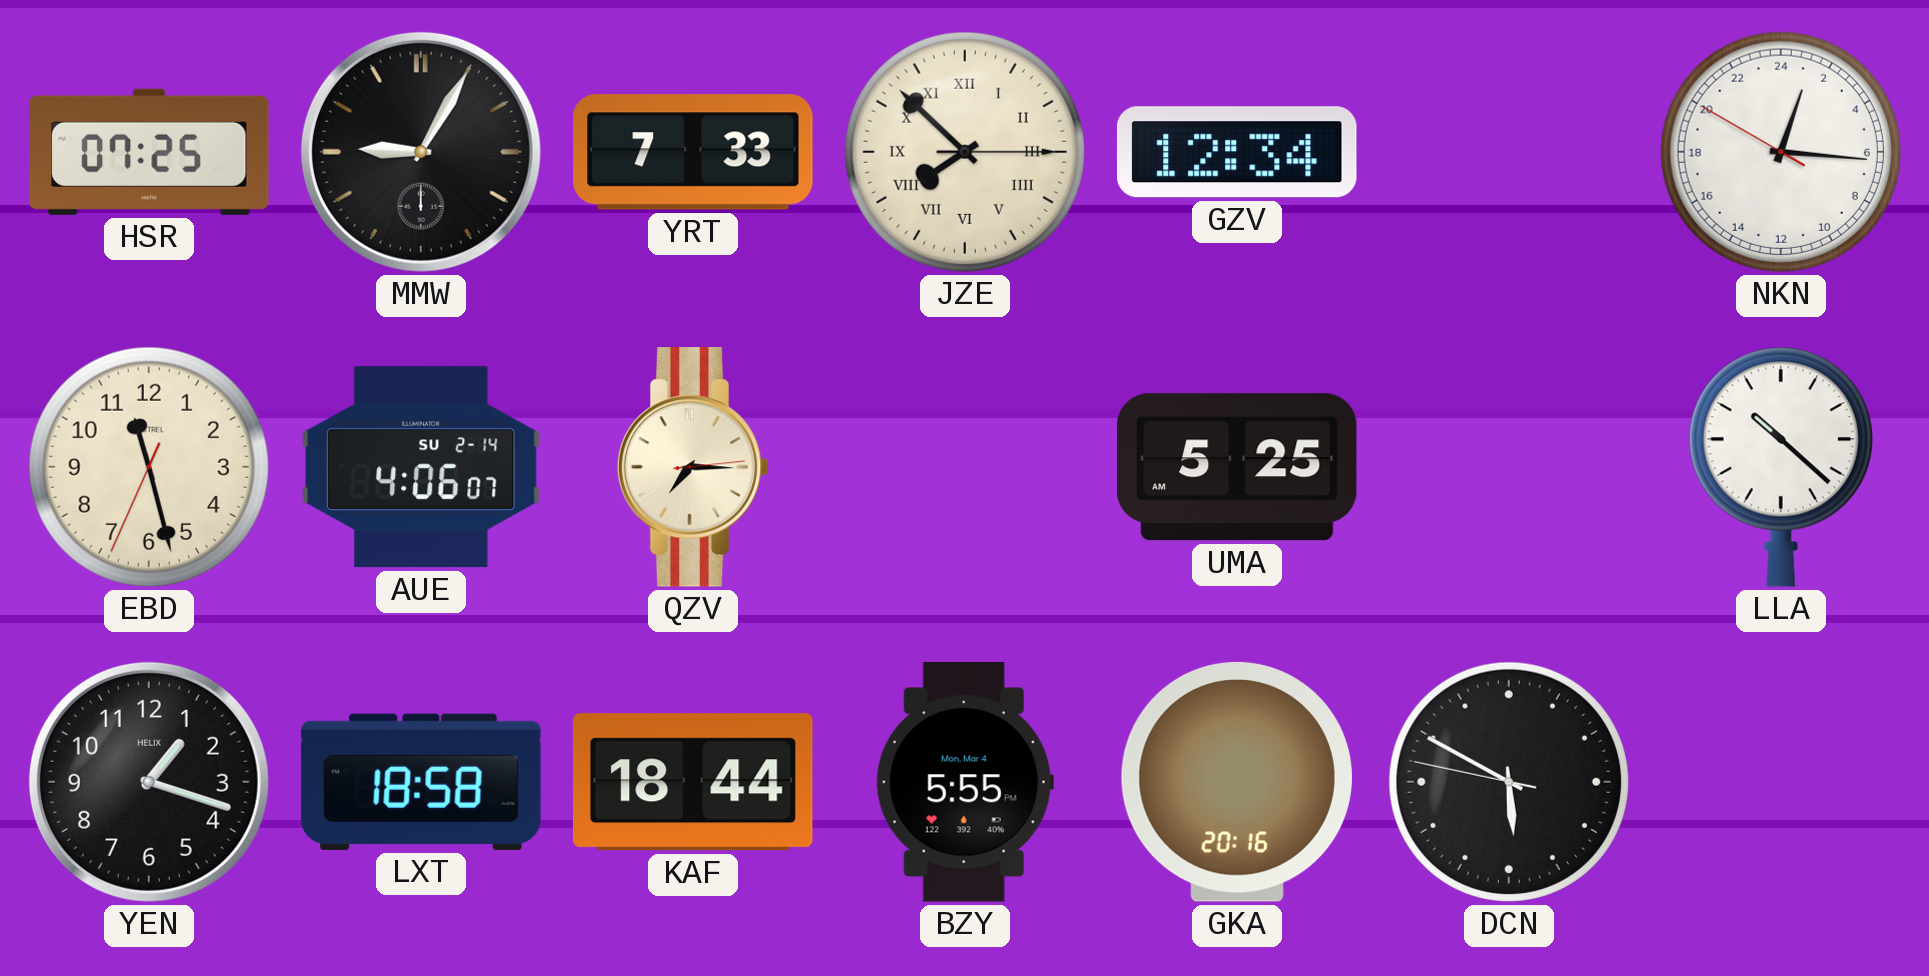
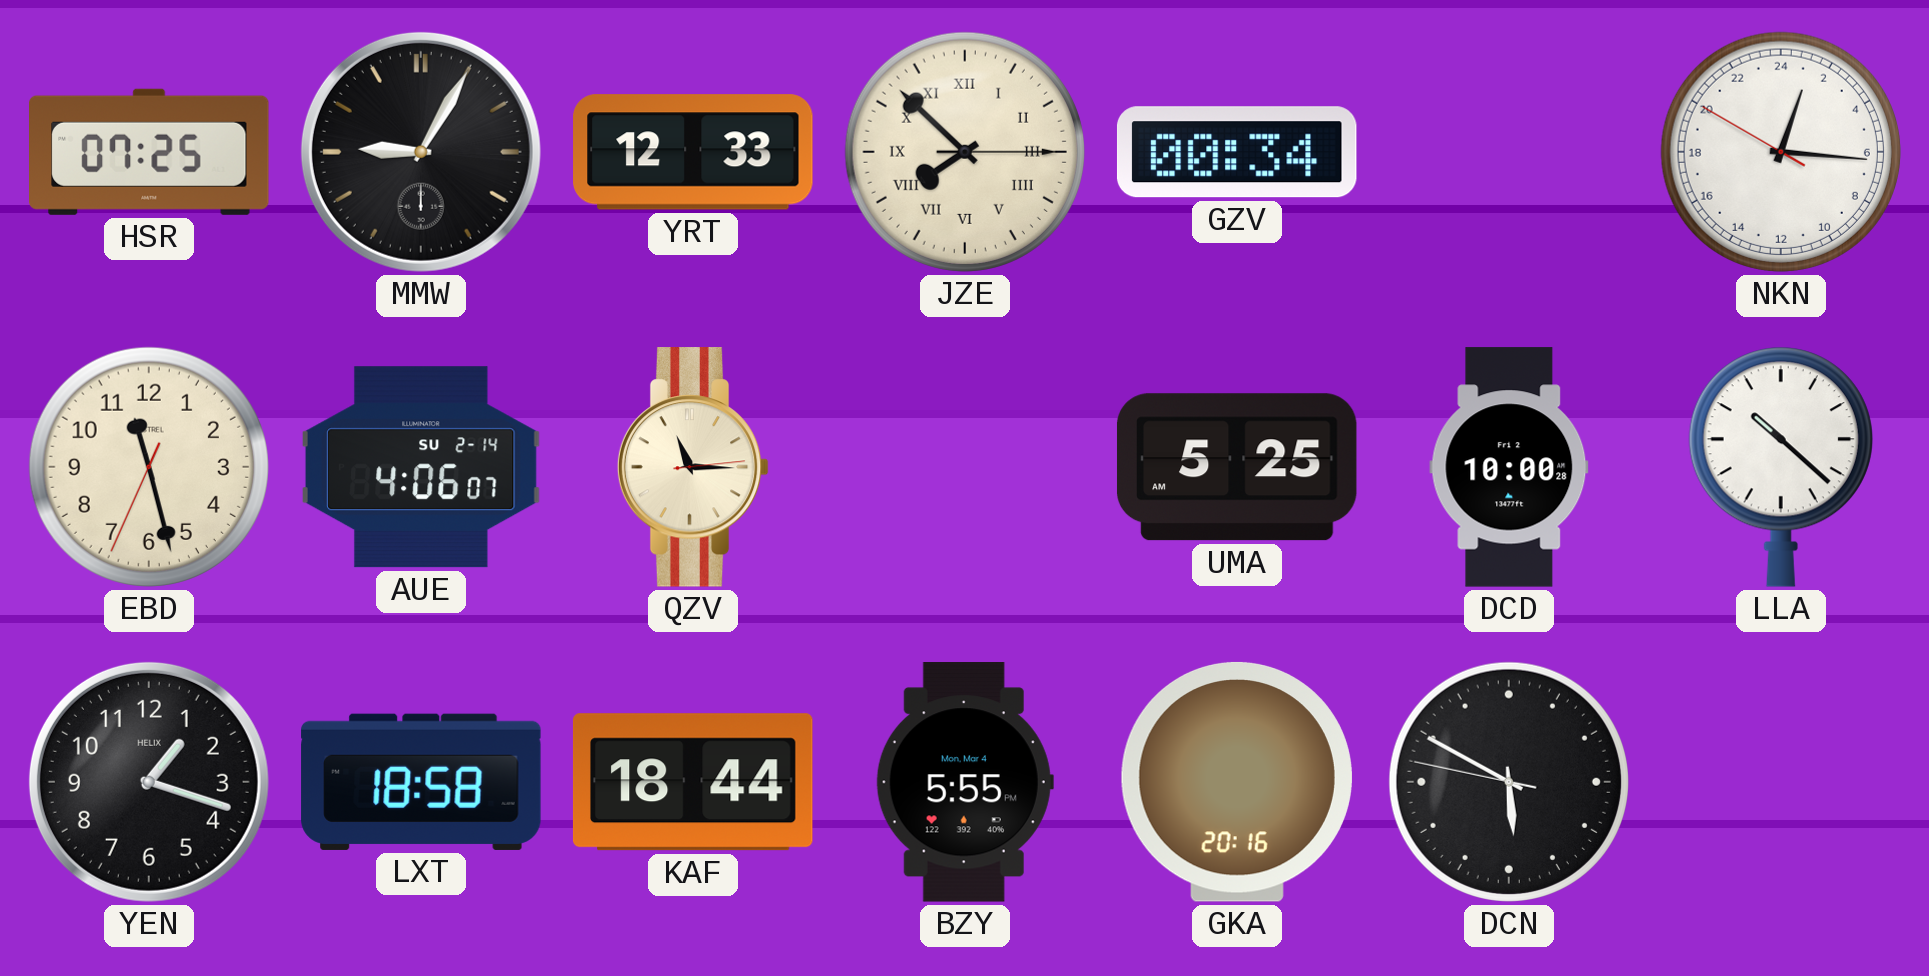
YRT: 7:33 -> 12:33
GZV: 12:34 -> 00:34
QZV: 7:15 -> 11:15
DCD: none -> 10:00
